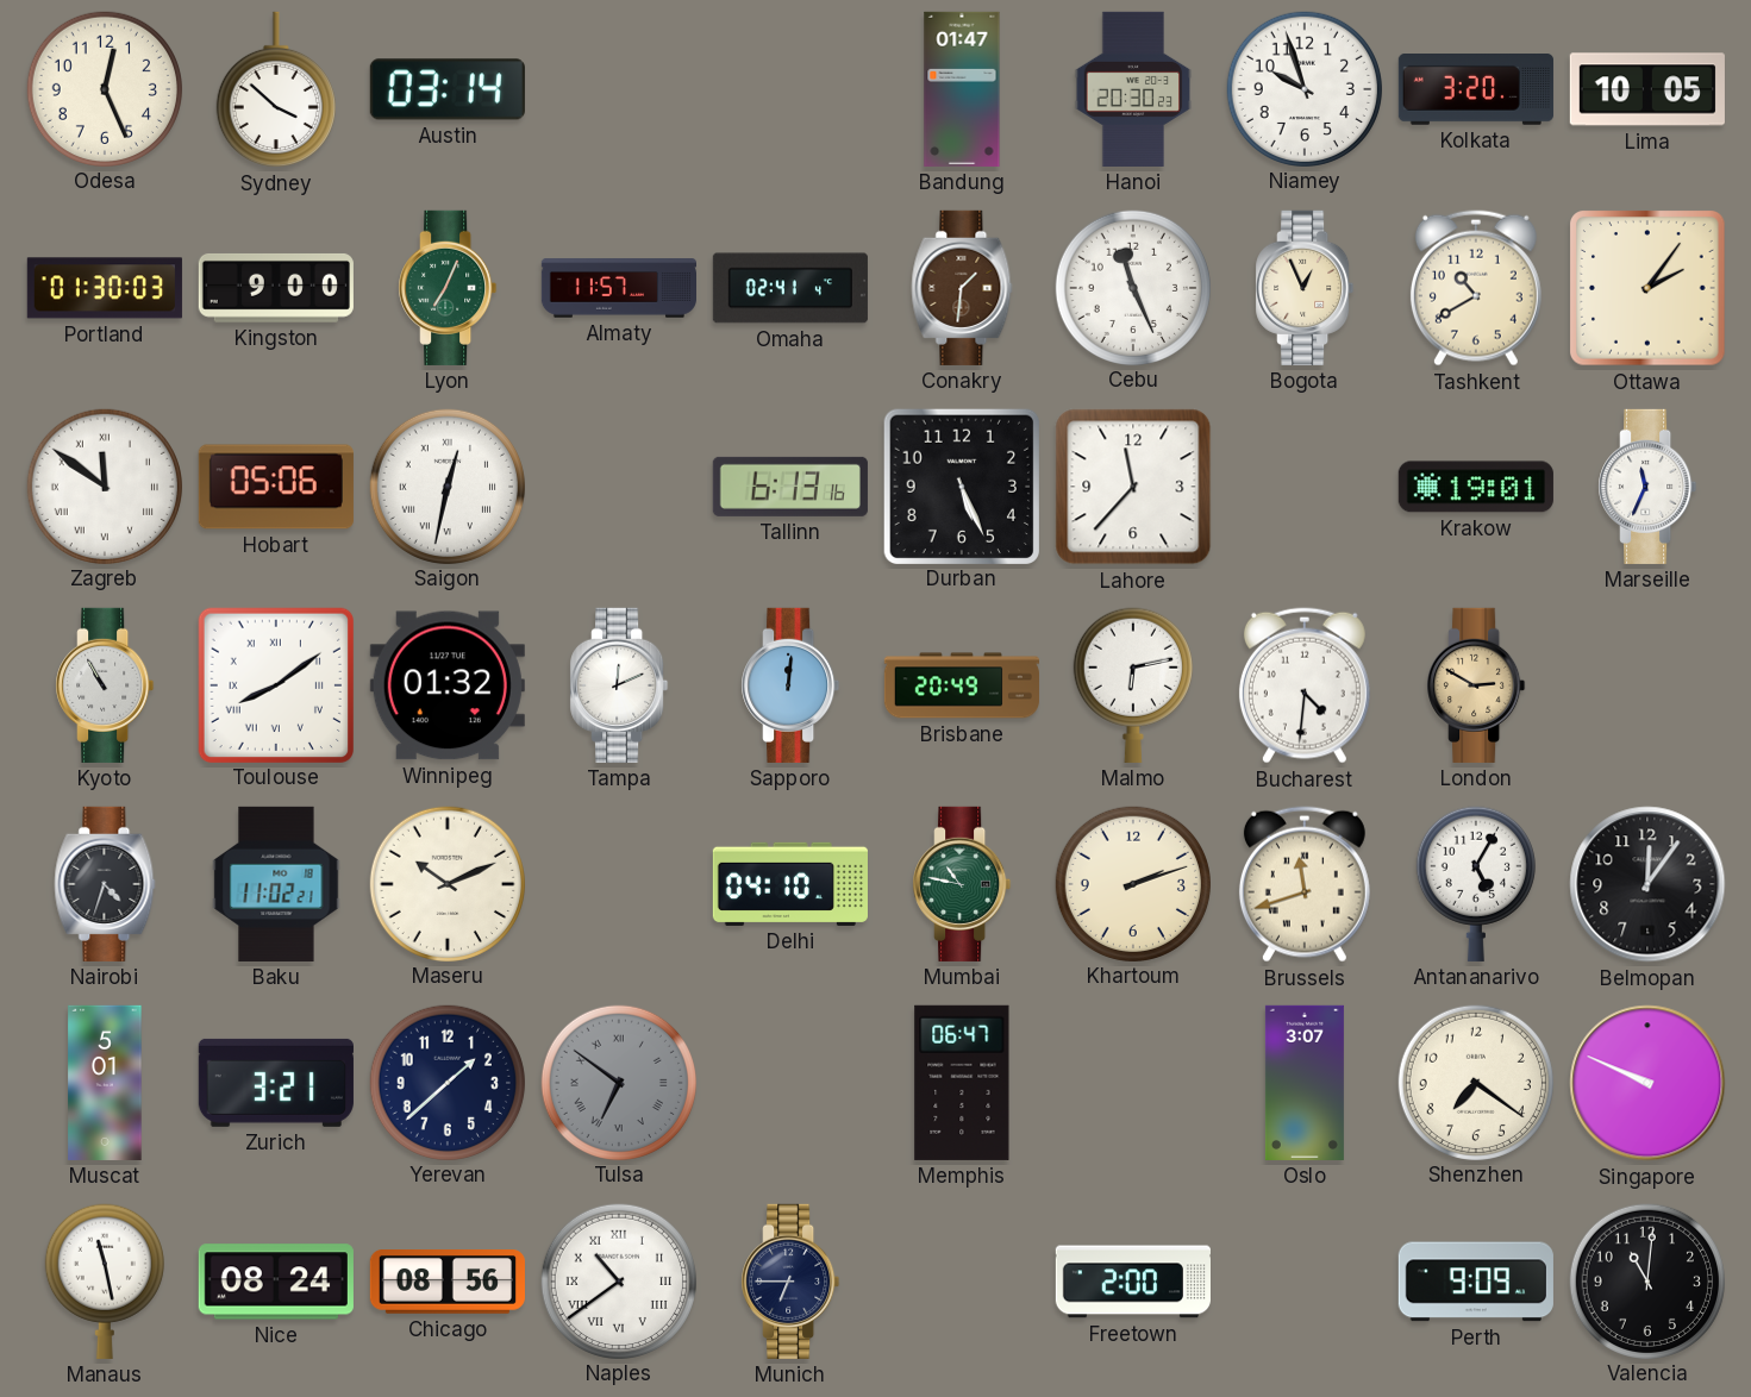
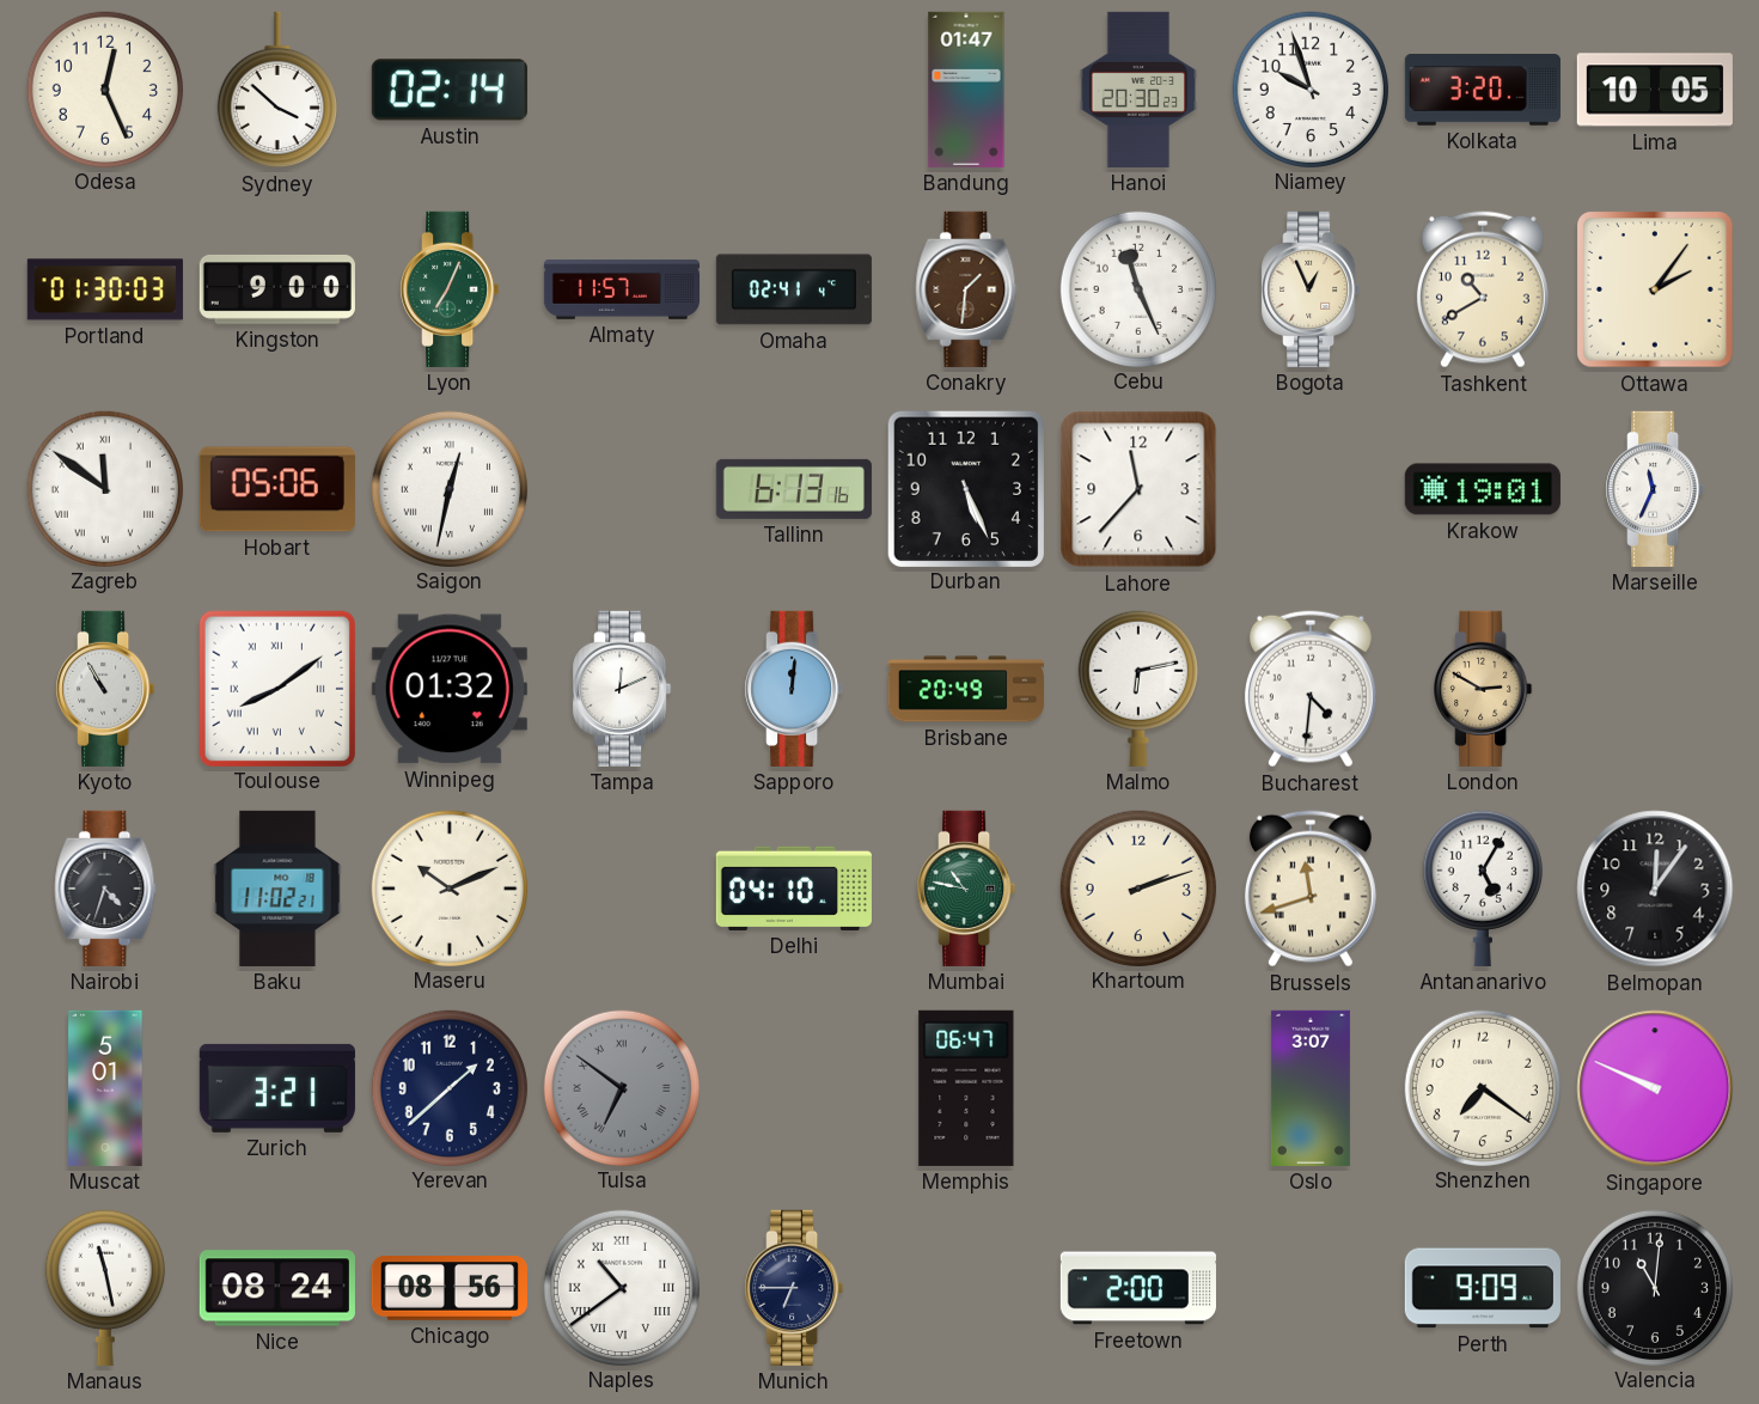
Austin: 03:14 -> 02:14
